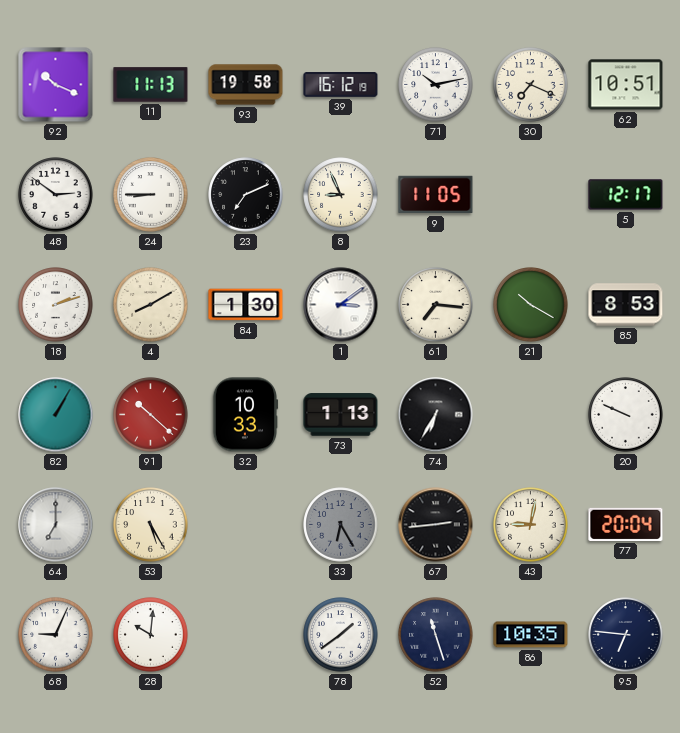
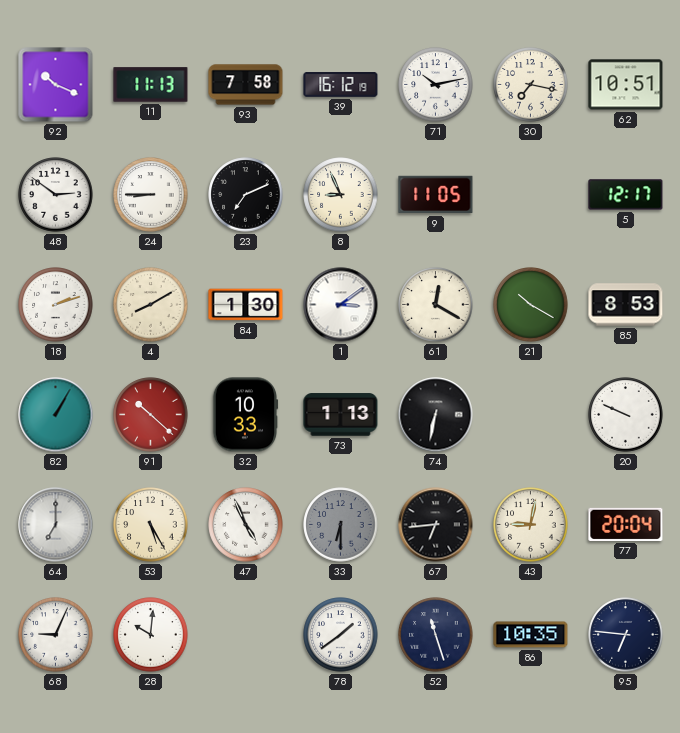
93: 19:58 -> 7:58
30: 7:19 -> 7:17
61: 7:16 -> 12:20
74: 6:35 -> 6:32
47: none -> 4:56
33: 6:25 -> 6:30
67: 2:44 -> 6:44
